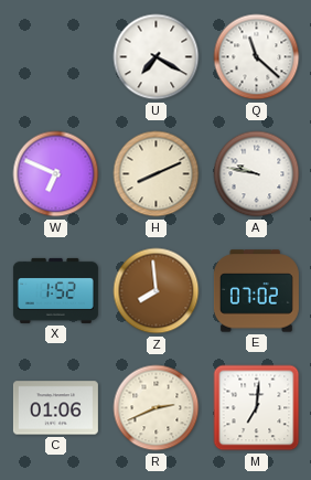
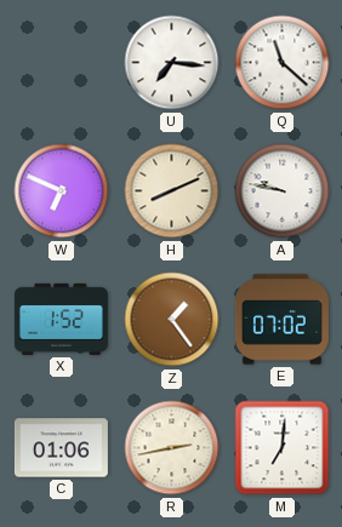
U: 7:20 -> 7:16
Z: 7:59 -> 1:24
R: 2:41 -> 2:43
